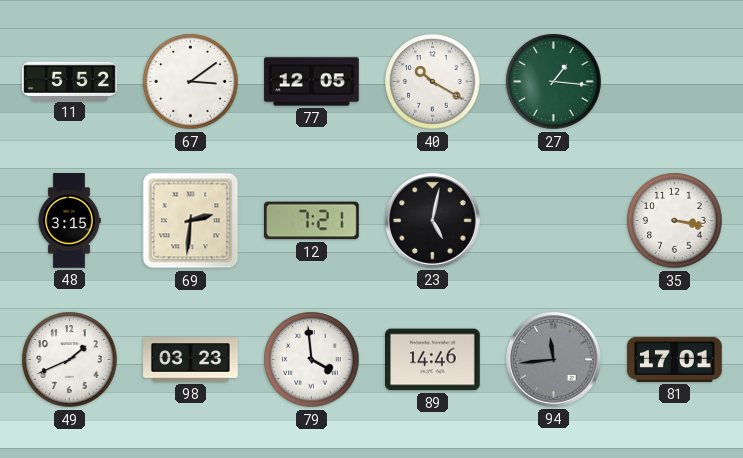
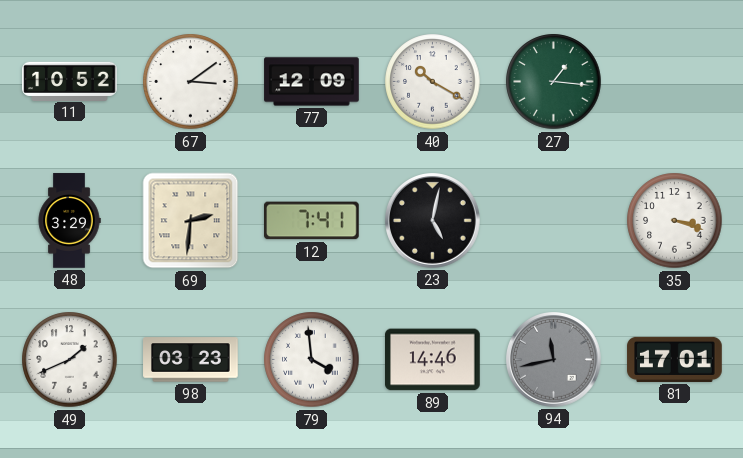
11: 5:52 -> 10:52
77: 12:05 -> 12:09
48: 3:15 -> 3:29
12: 7:21 -> 7:41
35: 3:17 -> 3:18
94: 11:44 -> 11:43
